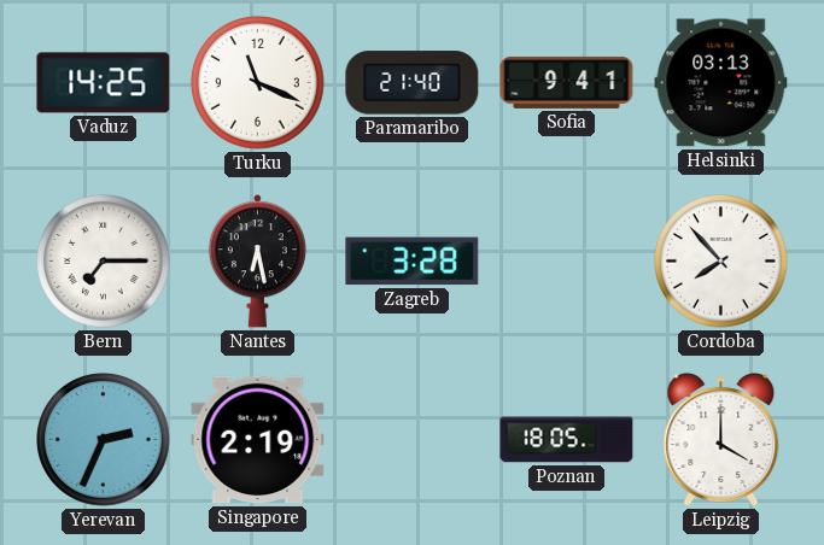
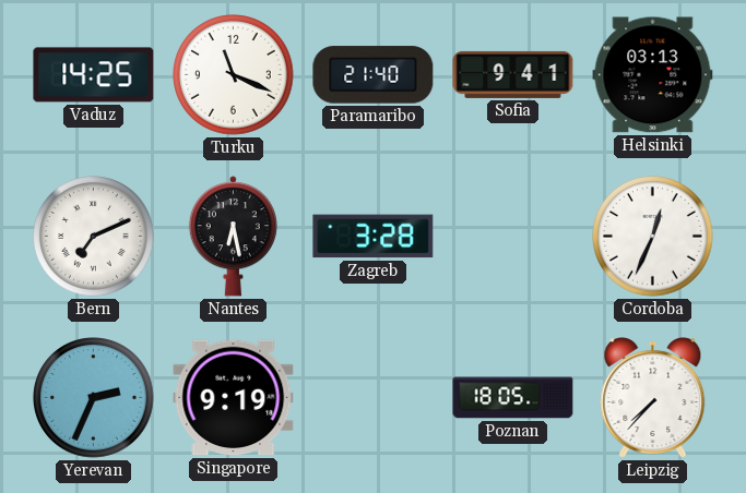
Bern: 7:15 -> 7:11
Cordoba: 7:53 -> 12:34
Singapore: 2:19 -> 9:19
Leipzig: 4:00 -> 7:37
